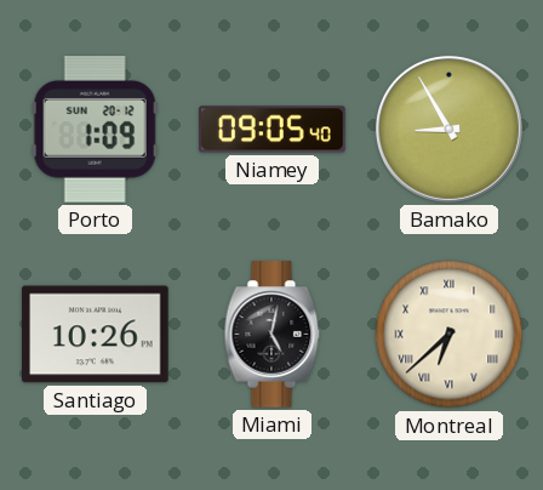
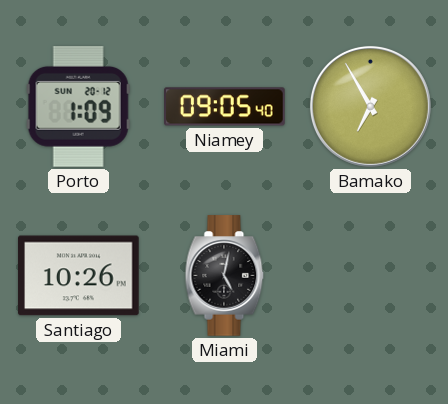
Bamako: 8:55 -> 6:55
Montreal: 6:38 -> none
